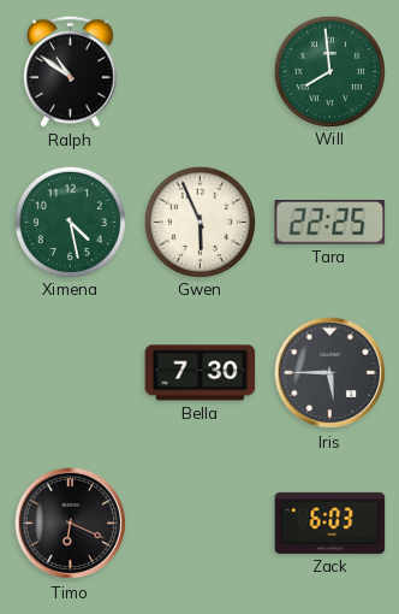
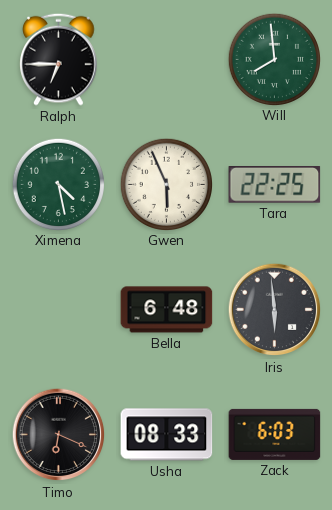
Ralph: 10:51 -> 6:45
Bella: 7:30 -> 6:48
Iris: 5:45 -> 5:59
Usha: none -> 08:33
